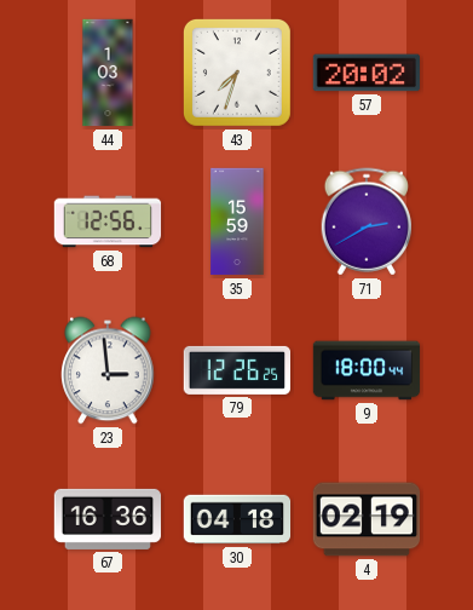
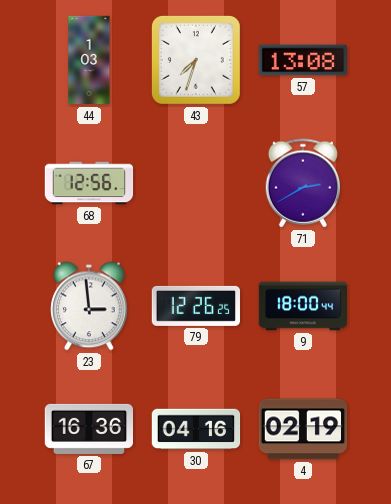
57: 20:02 -> 13:08
35: 15:59 -> none
30: 04:18 -> 04:16
